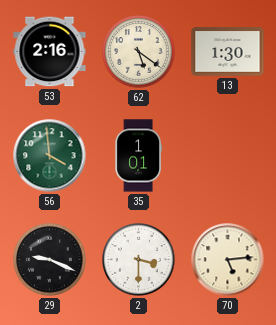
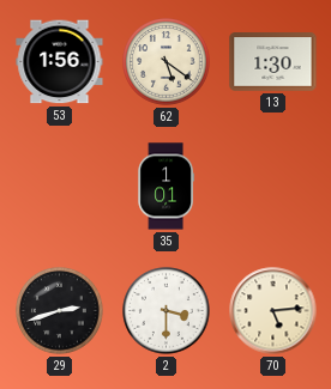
53: 2:16 -> 1:56
56: 3:59 -> none
29: 9:19 -> 2:42
